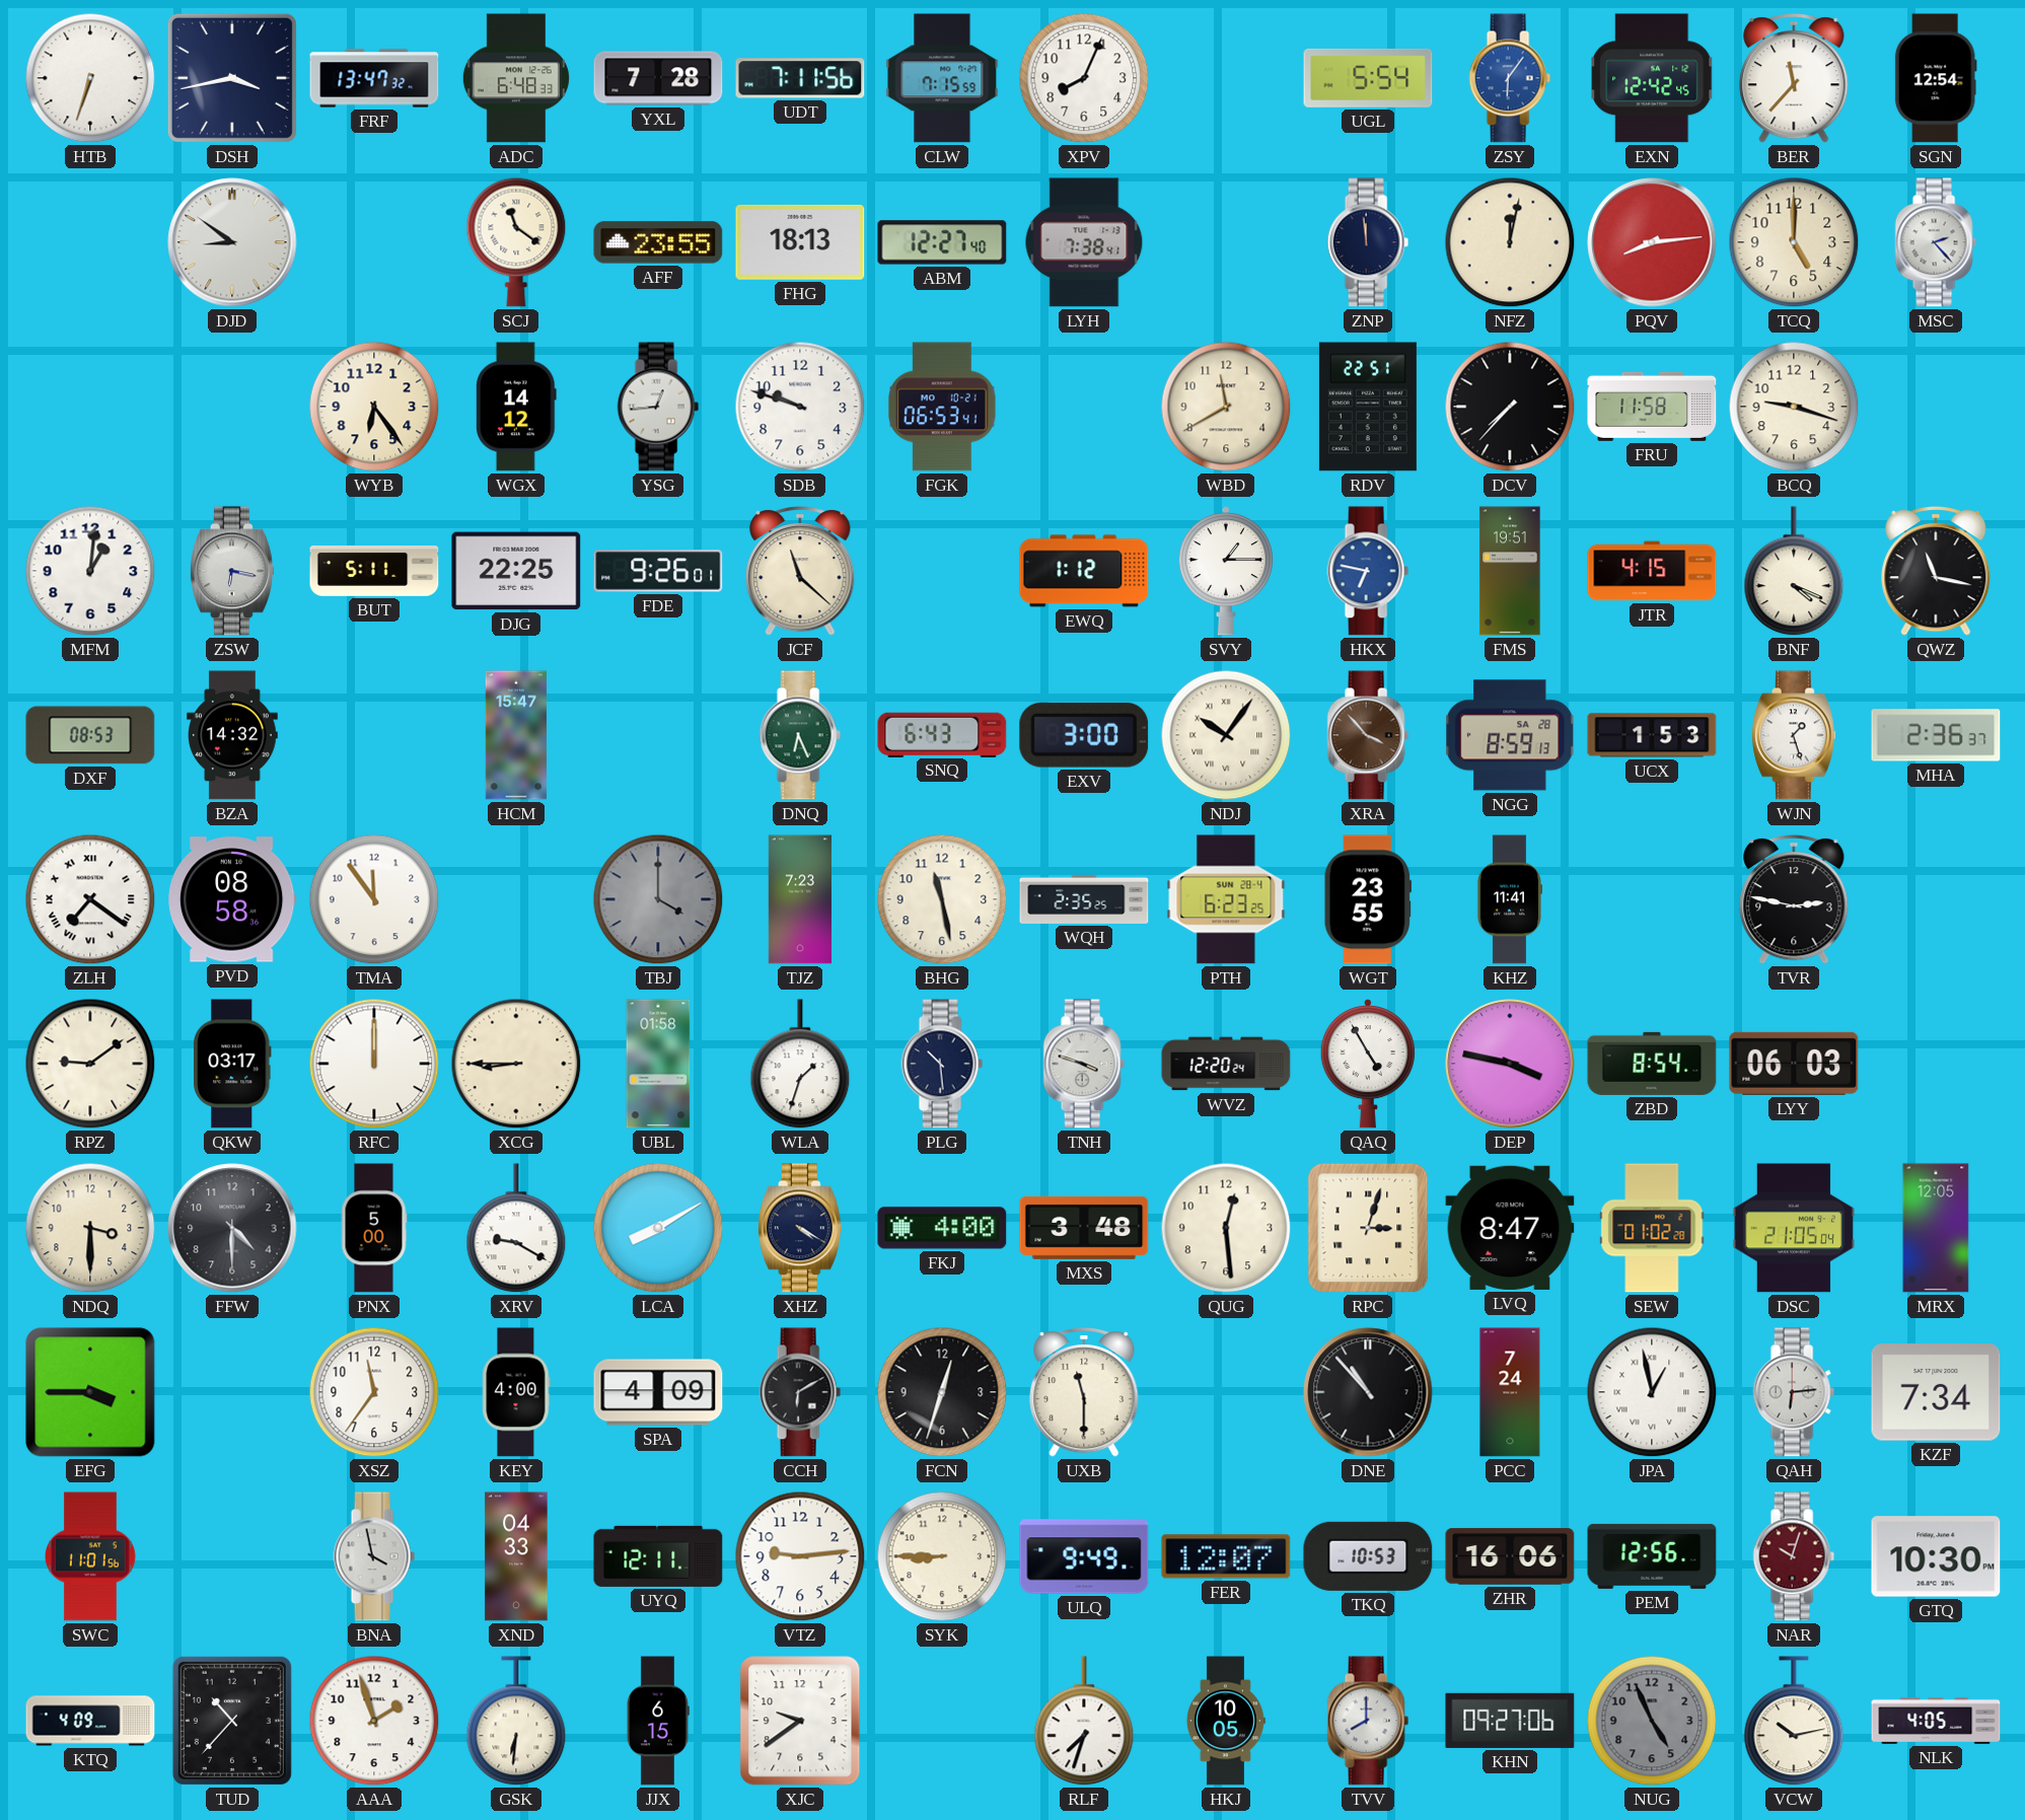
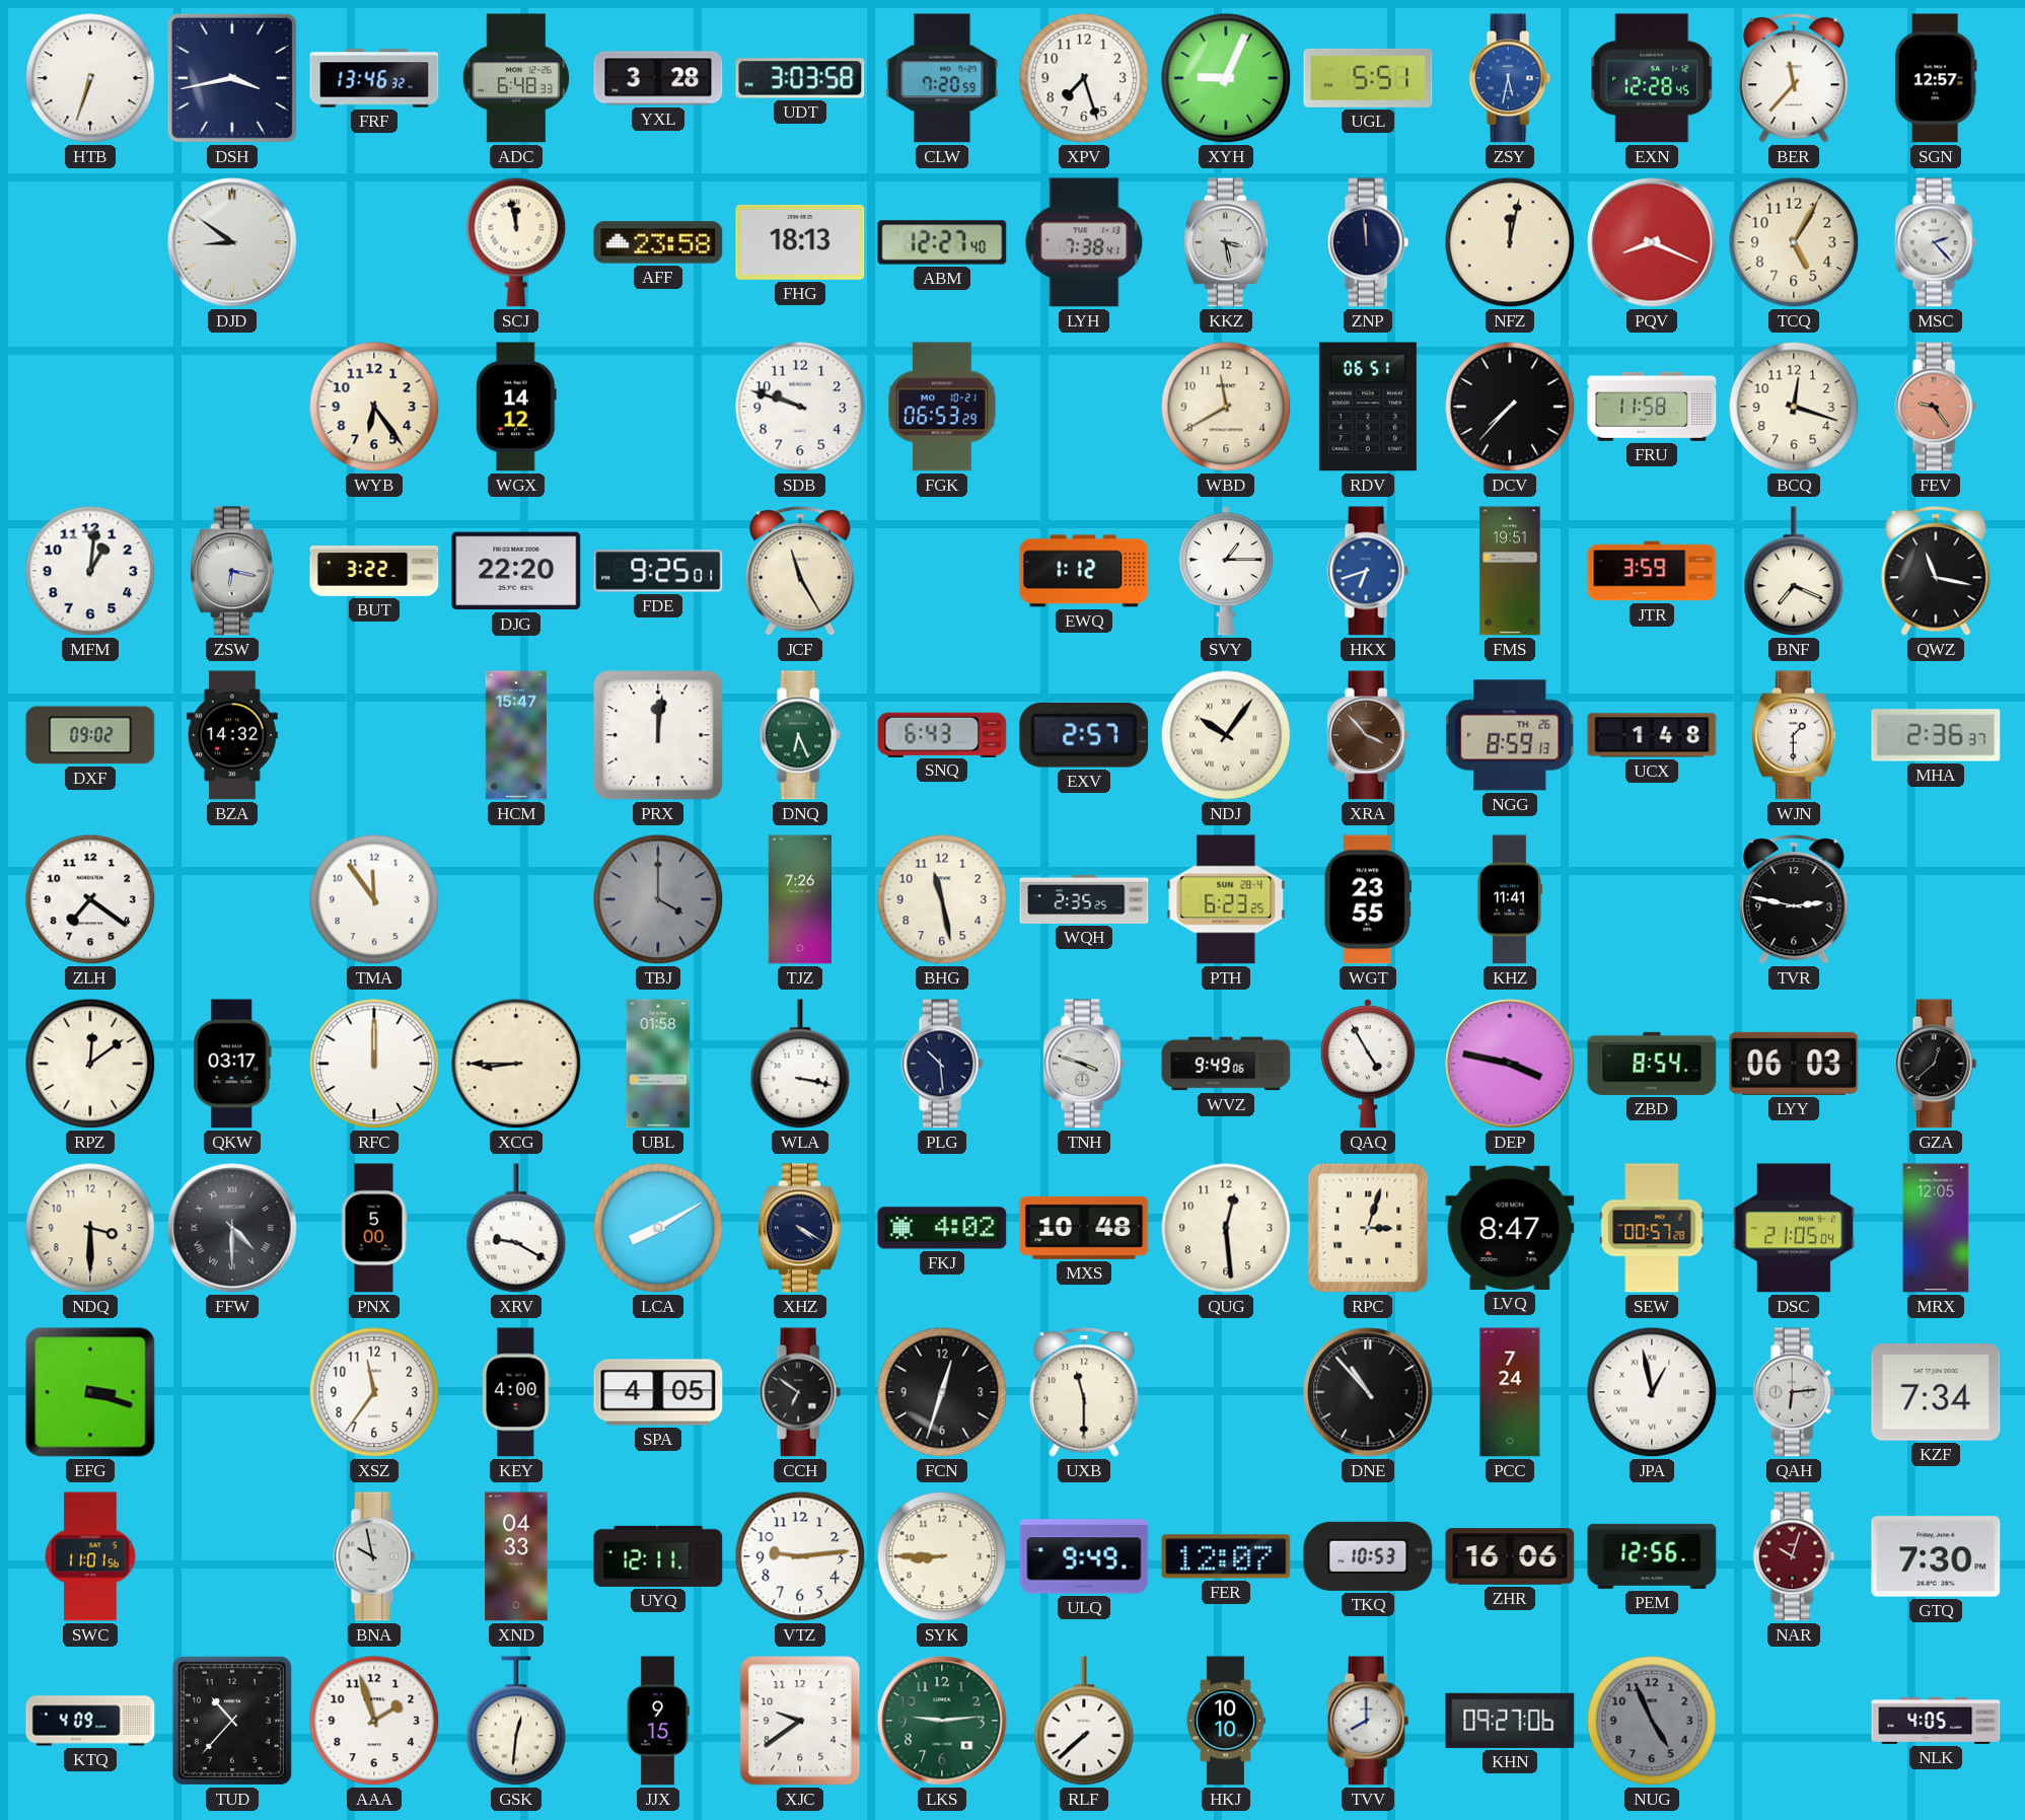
FRF: 13:47 -> 13:46
YXL: 7:28 -> 3:28
UDT: 7:11 -> 3:03
CLW: 7:15 -> 7:20
XPV: 8:04 -> 7:27
XYH: none -> 9:04
UGL: 5:54 -> 5:51
ZSY: 6:06 -> 5:32
EXN: 12:42 -> 12:28
SGN: 12:54 -> 12:57
SCJ: 11:21 -> 11:58
AFF: 23:55 -> 23:58
KKZ: none -> 3:28
PQV: 8:14 -> 8:19
TCQ: 5:00 -> 5:05
YSG: 12:44 -> none
FGK: 06:53:41 -> 06:53:29
RDV: 22:51 -> 06:51
BCQ: 9:18 -> 12:18
FEV: none -> 9:24
BUT: 5:11 -> 3:22
DJG: 22:25 -> 22:20
FDE: 9:26 -> 9:25
JCF: 11:22 -> 11:25
HKX: 6:47 -> 6:42
JTR: 4:15 -> 3:59
BNF: 4:19 -> 7:19
DXF: 08:53 -> 09:02
PRX: none -> 12:01
EXV: 3:00 -> 2:57
NGG date: SA 28 -> TH 26
UCX: 1:53 -> 1:48
WJN: 1:27 -> 1:30
ZLH numerals: Roman -> Arabic
PVD: 08:58 -> none
TJZ: 7:23 -> 7:26
RPZ: 9:09 -> 12:09
WLA: 1:33 -> 3:17
WVZ: 12:20 -> 9:49
GZA: none -> 12:38
FFW numerals: Arabic -> Roman
FKJ: 4:00 -> 4:02
MXS: 3:48 -> 10:48
SEW: 01:02 -> 00:57
EFG: 3:45 -> 3:18
SPA: 4:09 -> 4:05
CCH: 6:10 -> 6:51
BNA: 3:58 -> 9:58
GTQ: 10:30 -> 7:30
GSK: 6:31 -> 12:31
JJX: 6:15 -> 9:15
LKS: none -> 9:14
RLF: 7:33 -> 7:38
HKJ: 10:05 -> 10:10
VCW: 10:13 -> none
